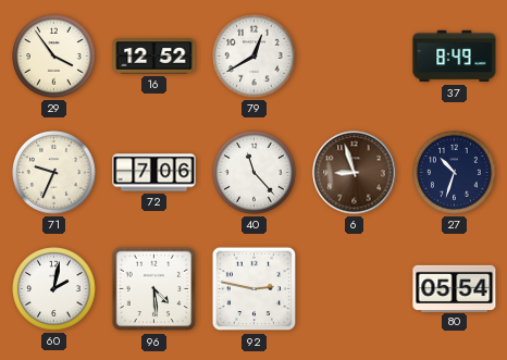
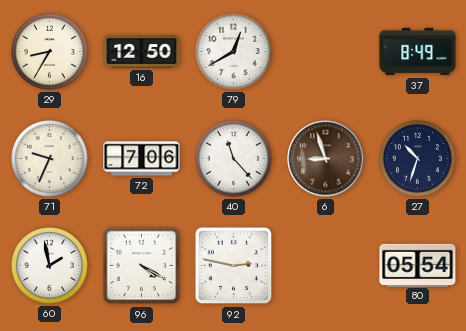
29: 3:54 -> 8:35
16: 12:52 -> 12:50
60: 2:02 -> 1:58
96: 4:29 -> 4:20
